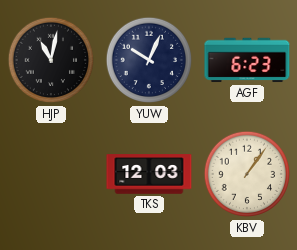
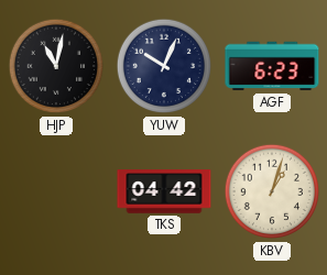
TKS: 12:03 -> 04:42
KBV: 1:06 -> 1:03
